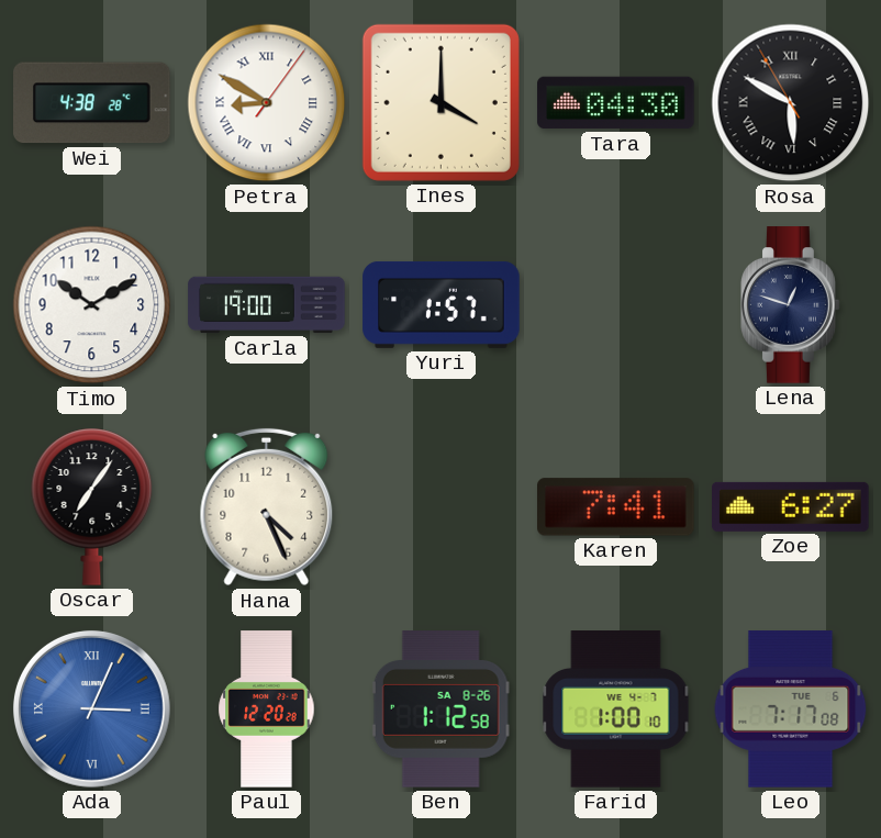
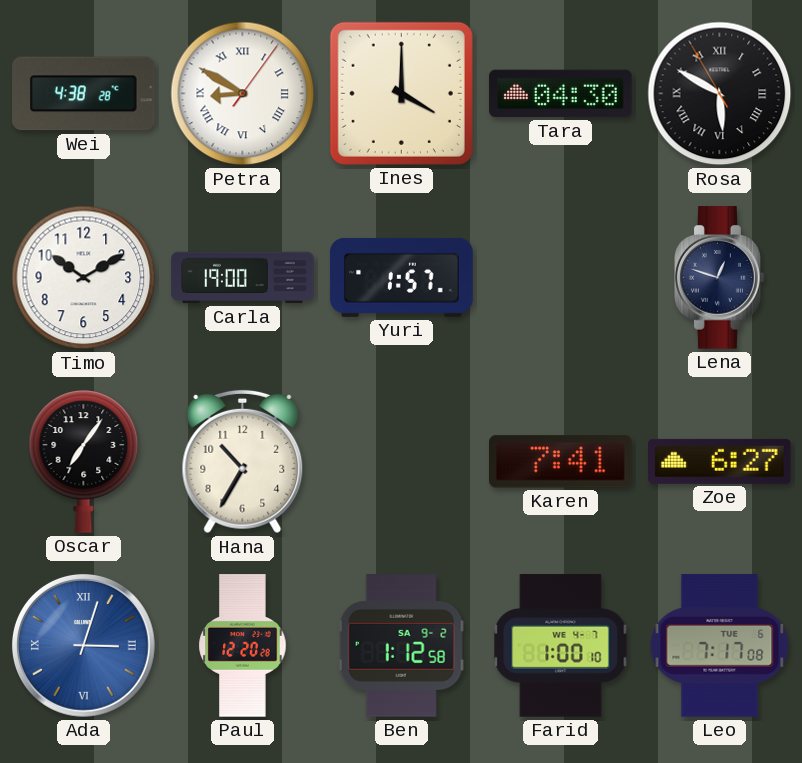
Hana: 4:26 -> 10:35
Ada: 3:04 -> 3:03
Ben date: SA 8-26 -> SA 9-2
